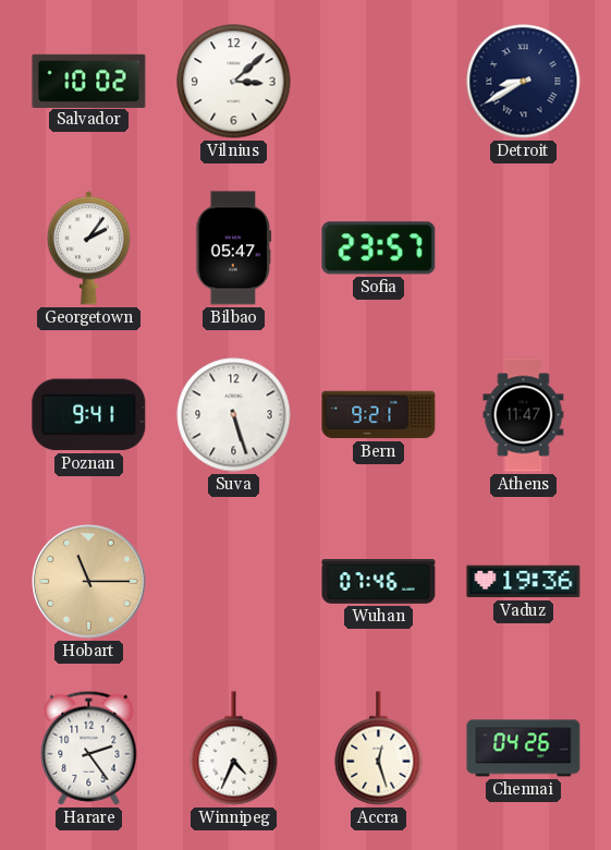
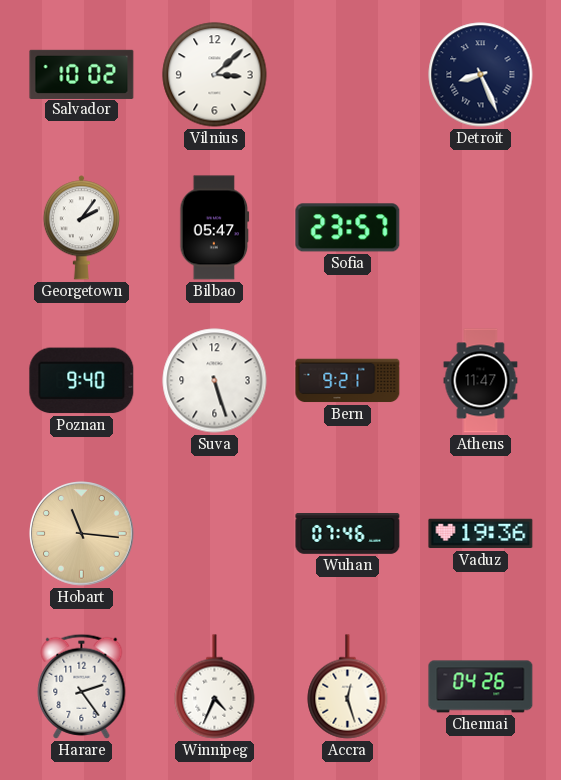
Detroit: 8:40 -> 8:26
Poznan: 9:41 -> 9:40
Hobart: 11:15 -> 11:16
